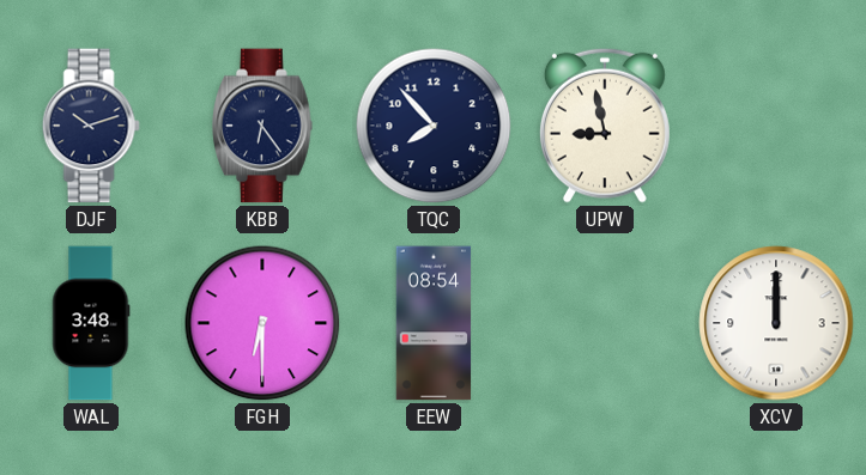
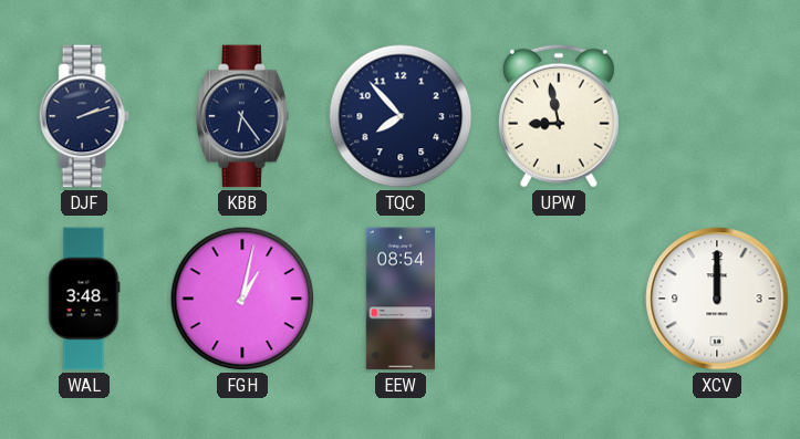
DJF: 10:12 -> 2:12
FGH: 6:30 -> 1:02
